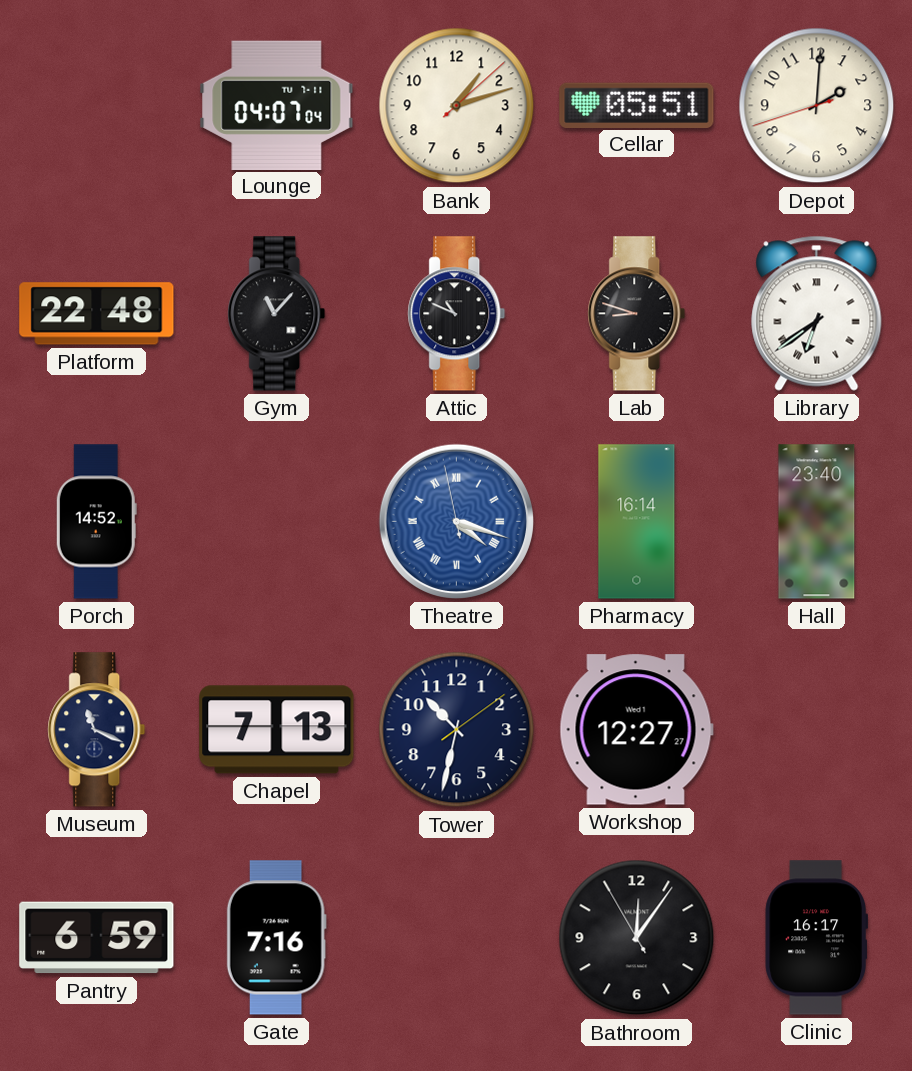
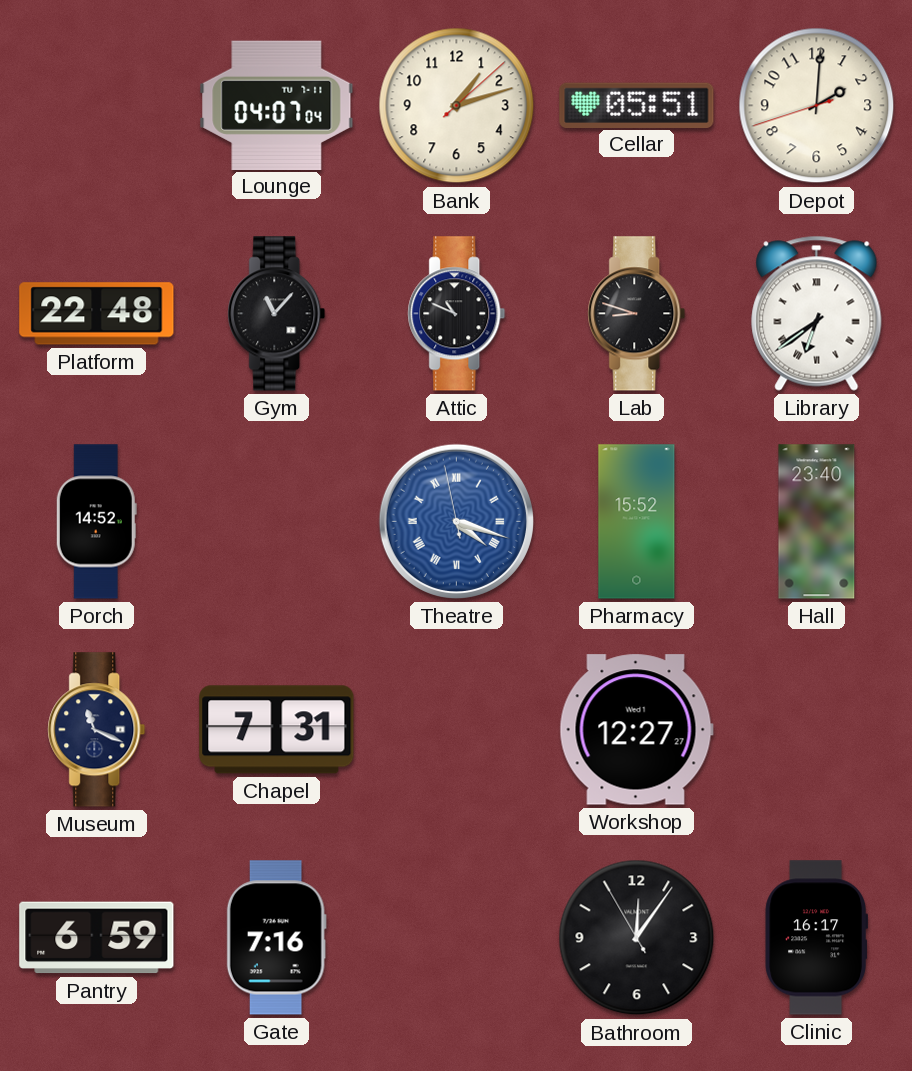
Pharmacy: 16:14 -> 15:52
Chapel: 7:13 -> 7:31
Tower: 10:32 -> none
